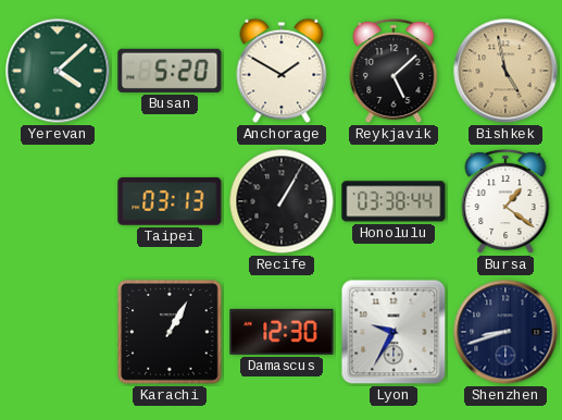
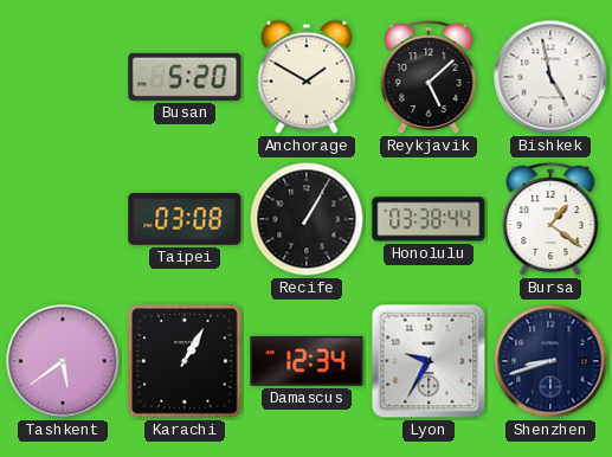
Yerevan: 4:08 -> none
Bishkek dial: champagne -> white
Taipei: 03:13 -> 03:08
Tashkent: none -> 5:39
Damascus: 12:30 -> 12:34
